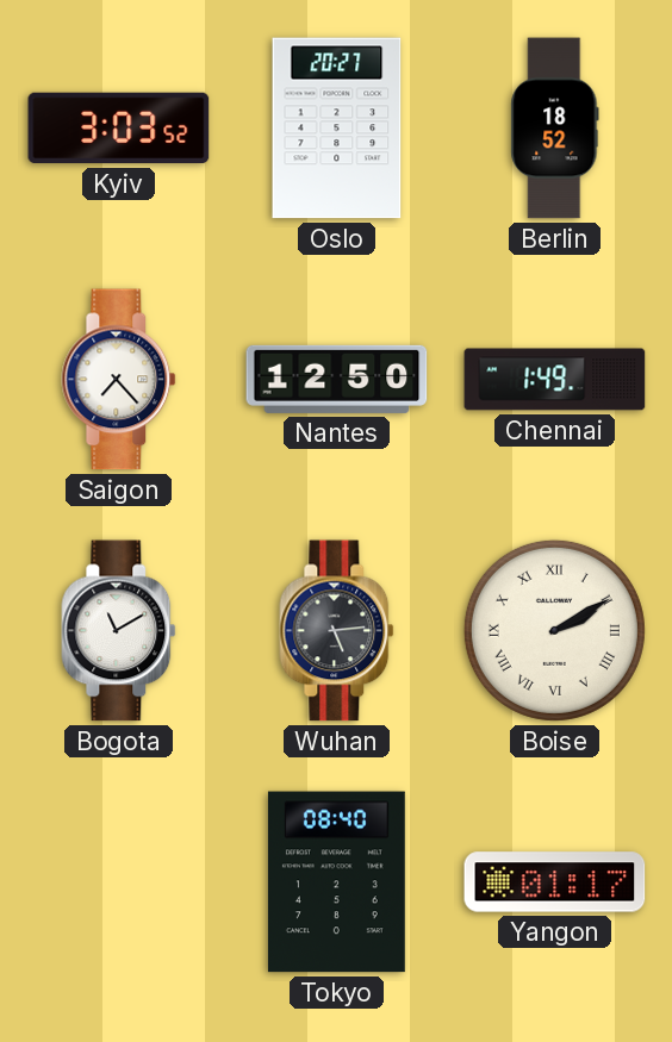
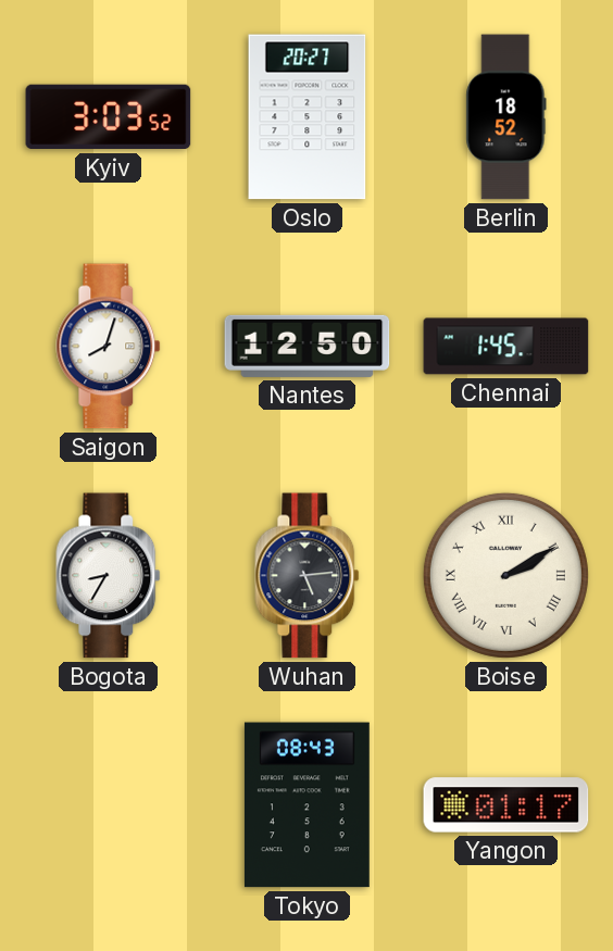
Saigon: 7:23 -> 8:03
Chennai: 1:49 -> 1:45
Bogota: 11:10 -> 8:35
Tokyo: 08:40 -> 08:43
